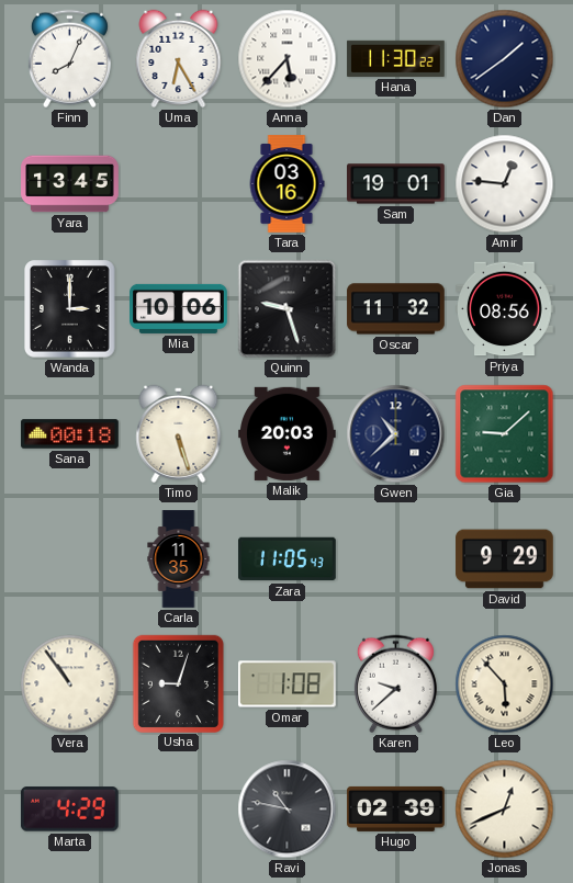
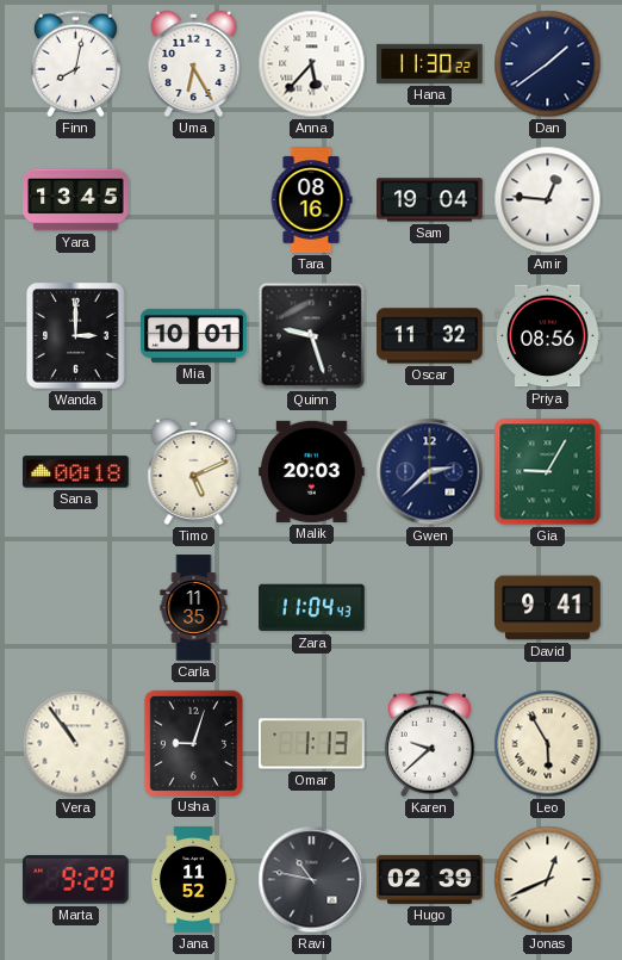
Finn: 8:04 -> 8:02
Tara: 03:16 -> 08:16
Sam: 19:01 -> 19:04
Mia: 10:06 -> 10:01
Timo: 5:27 -> 5:11
Gwen: 10:38 -> 2:38
Gia: 9:08 -> 9:05
Zara: 11:05 -> 11:04
David: 9:29 -> 9:41
Omar: 1:08 -> 1:13
Leo: 5:53 -> 5:55
Marta: 4:29 -> 9:29
Jana: none -> 11:52
